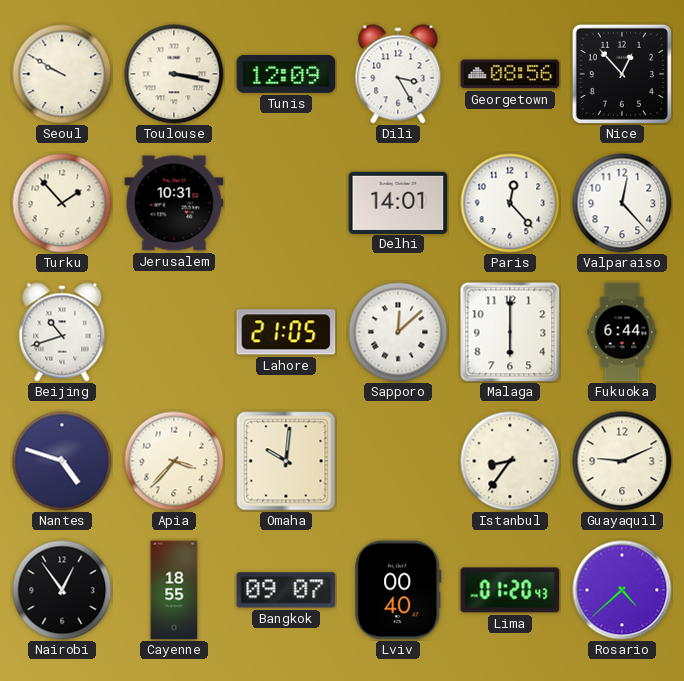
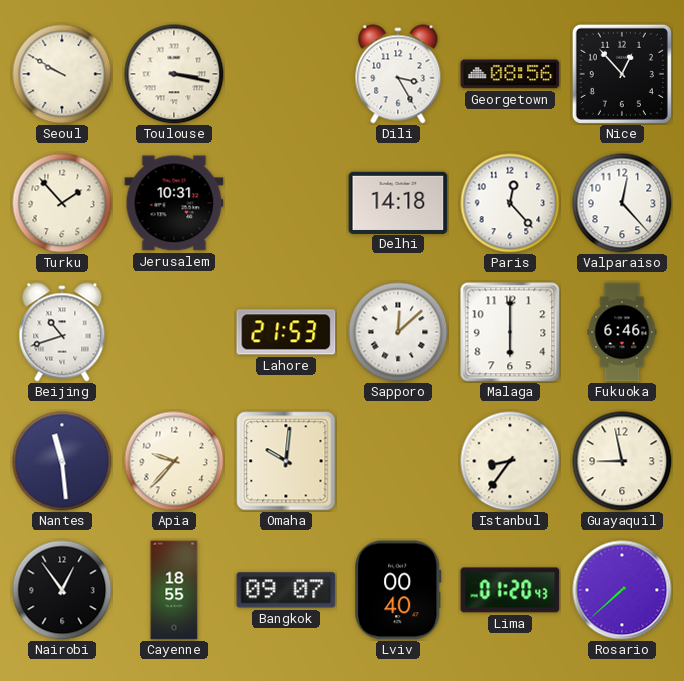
Tunis: 12:09 -> none
Delhi: 14:01 -> 14:18
Lahore: 21:05 -> 21:53
Fukuoka: 6:44 -> 6:46
Nantes: 4:48 -> 11:29
Apia: 3:37 -> 9:37
Guayaquil: 9:11 -> 8:58
Rosario: 4:38 -> 7:38
